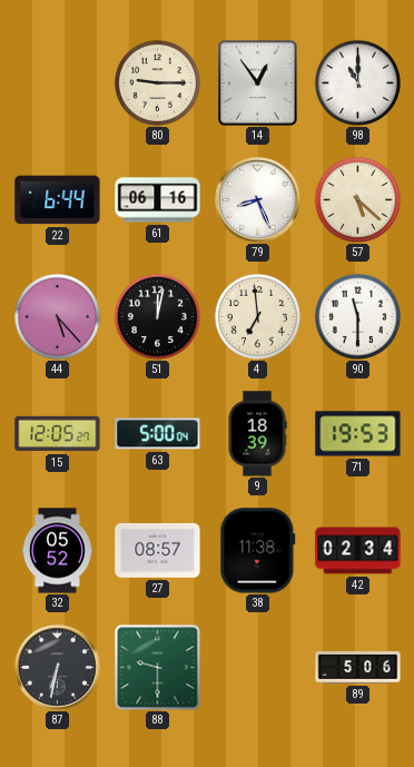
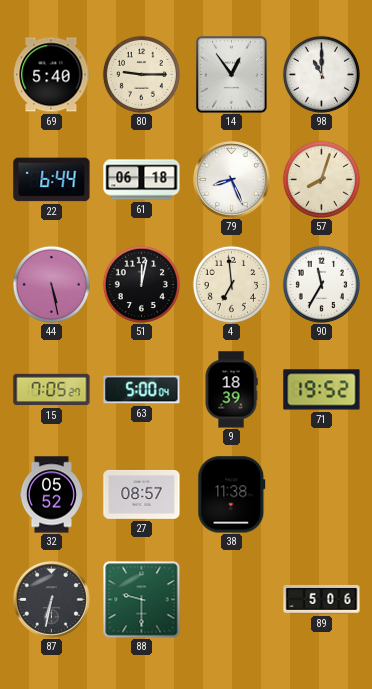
69: none -> 5:40
61: 06:16 -> 06:18
57: 5:22 -> 8:03
44: 5:23 -> 5:28
90: 11:30 -> 11:35
15: 12:05 -> 7:05
71: 19:53 -> 19:52
42: 02:34 -> none
